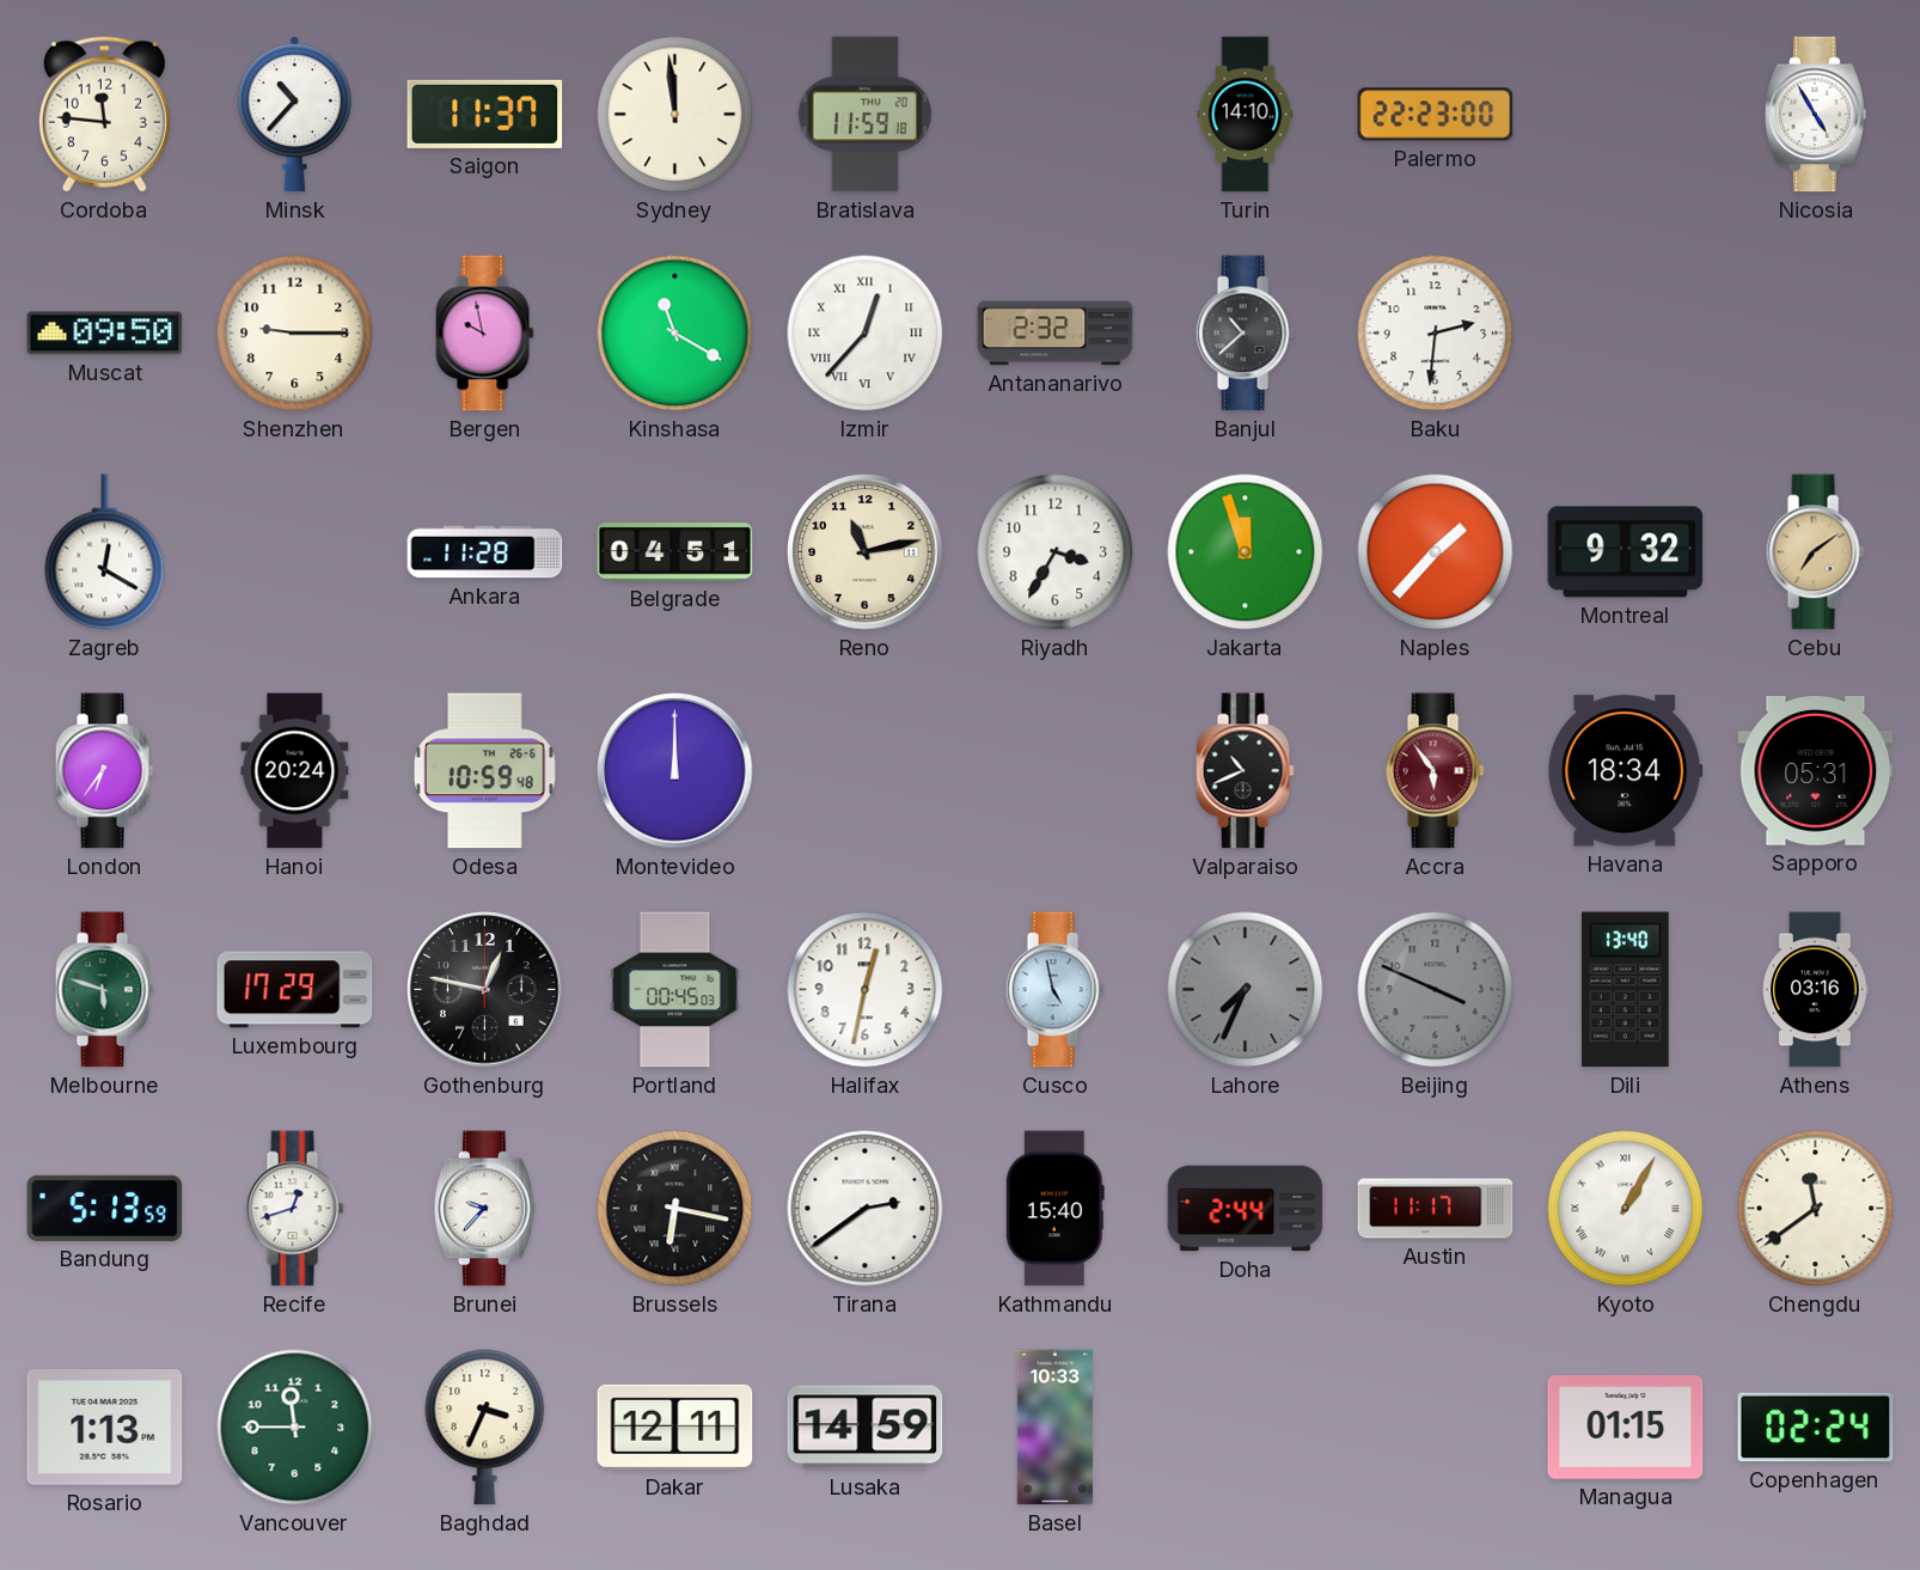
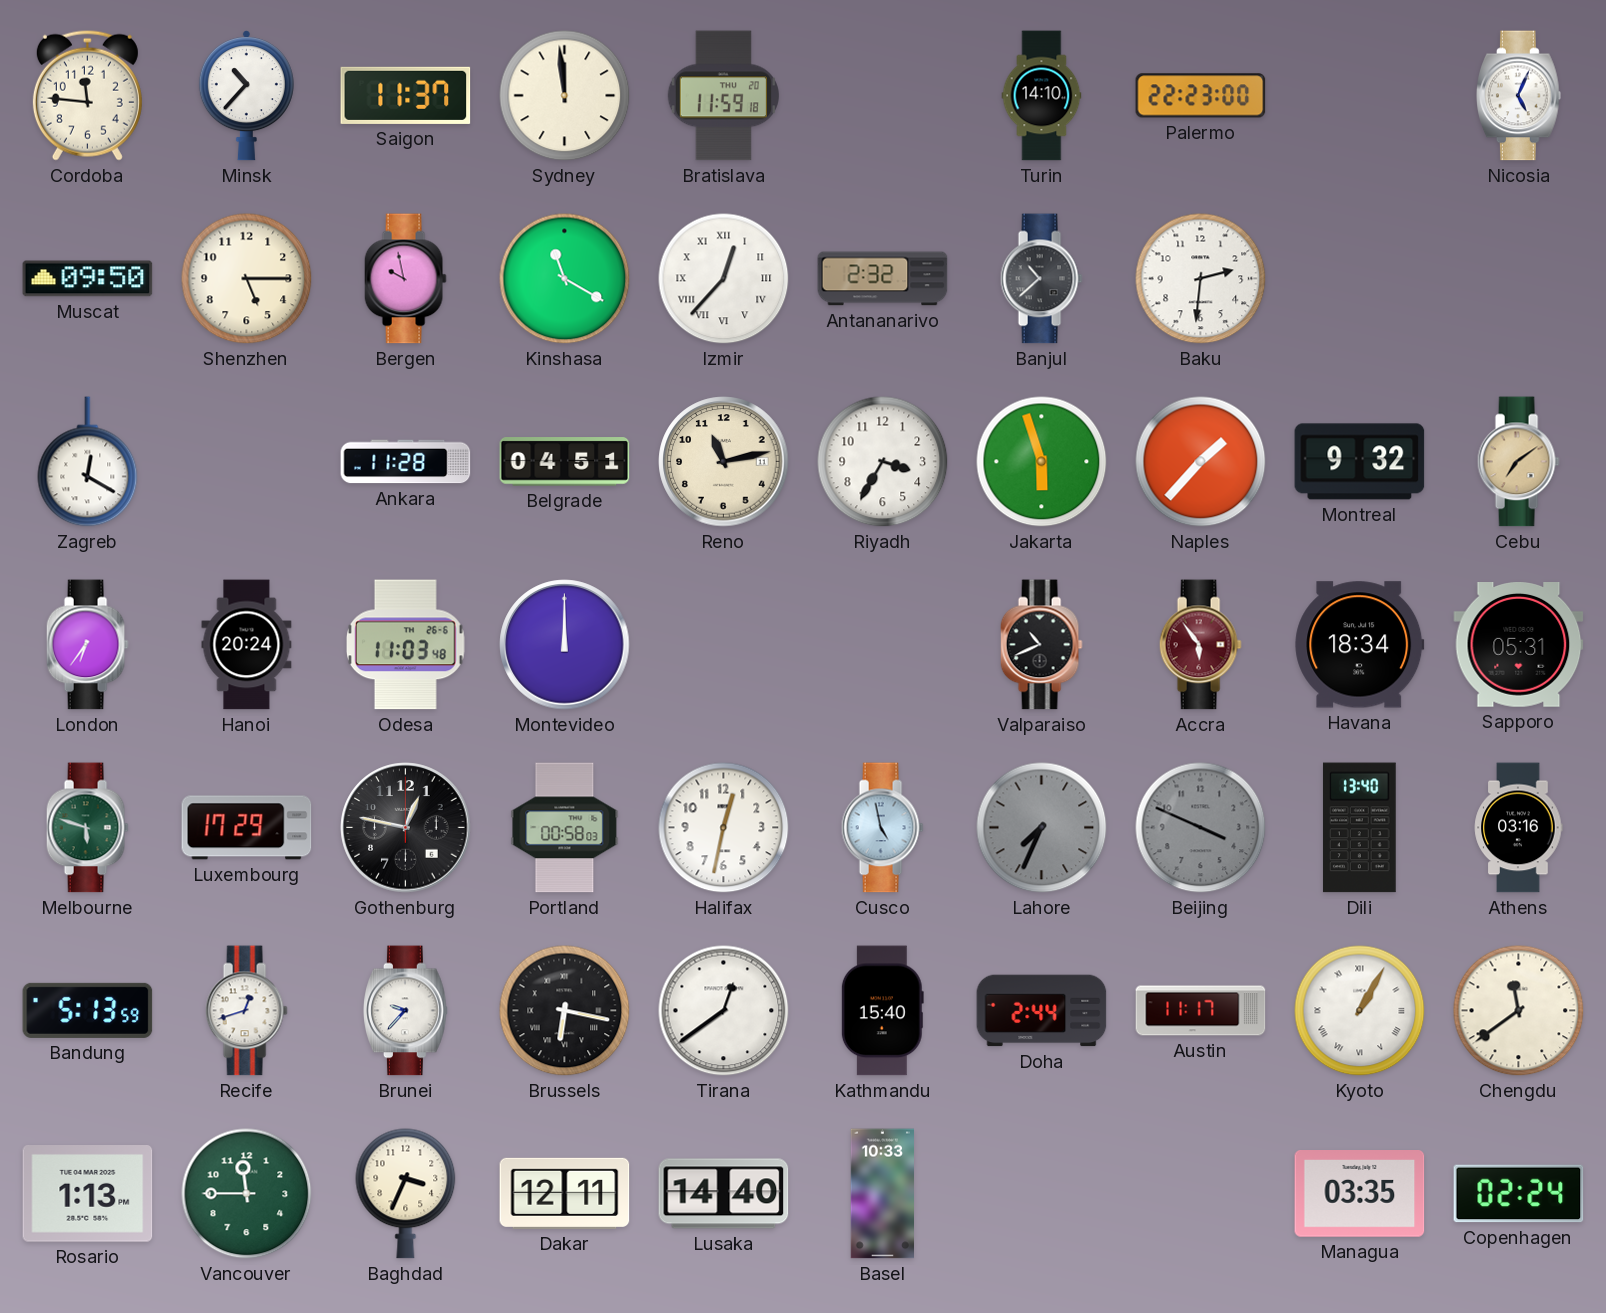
Nicosia: 4:55 -> 5:04
Shenzhen: 9:15 -> 5:15
Jakarta: 11:57 -> 5:57
Odesa: 10:59 -> 11:03
Portland: 00:45 -> 00:58
Tirana: 2:39 -> 12:39
Lusaka: 14:59 -> 14:40
Managua: 01:15 -> 03:35
